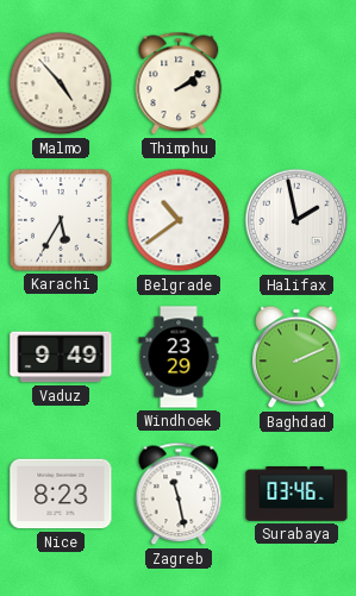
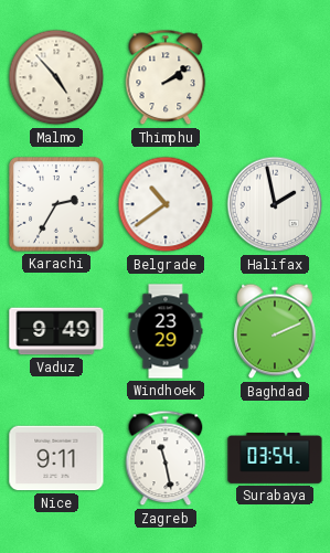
Karachi: 5:35 -> 2:35
Nice: 8:23 -> 9:11
Surabaya: 03:46 -> 03:54
